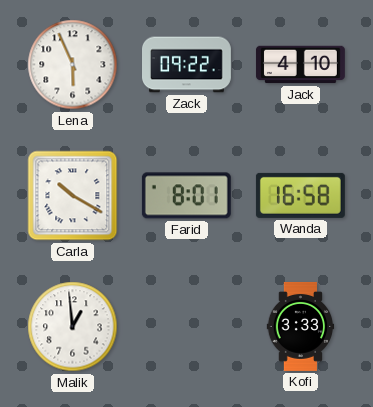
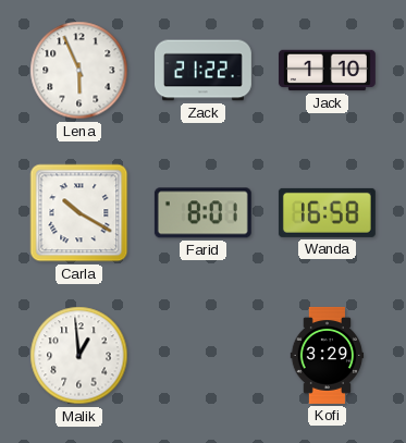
Zack: 09:22 -> 21:22
Jack: 4:10 -> 1:10
Kofi: 3:33 -> 3:29
